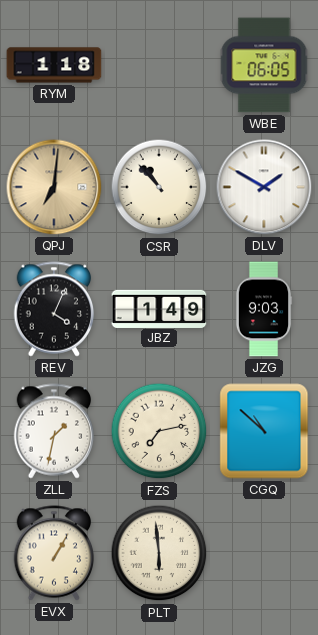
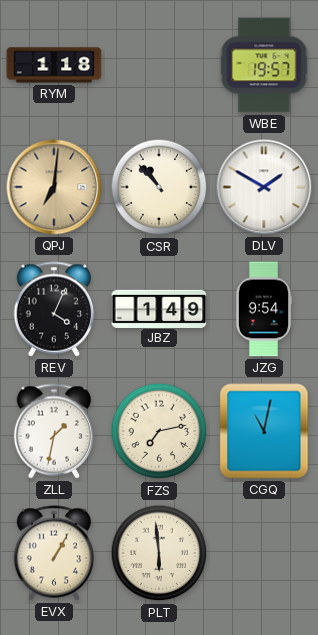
WBE: 06:05 -> 19:57
JZG: 9:03 -> 9:54
CGQ: 10:52 -> 11:02
